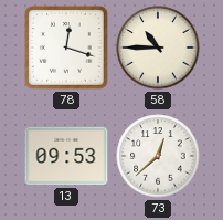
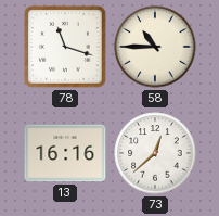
78: 12:18 -> 11:18
13: 09:53 -> 16:16
